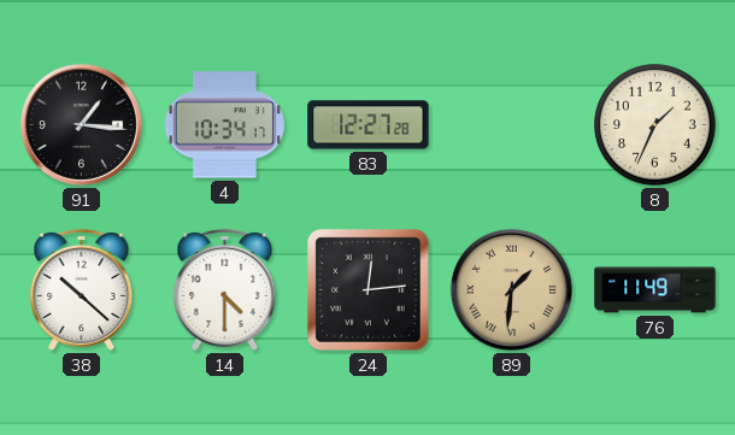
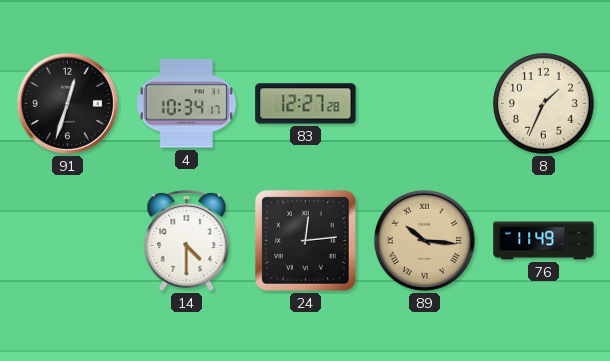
91: 1:16 -> 12:33
38: 10:22 -> none
89: 1:31 -> 10:16
